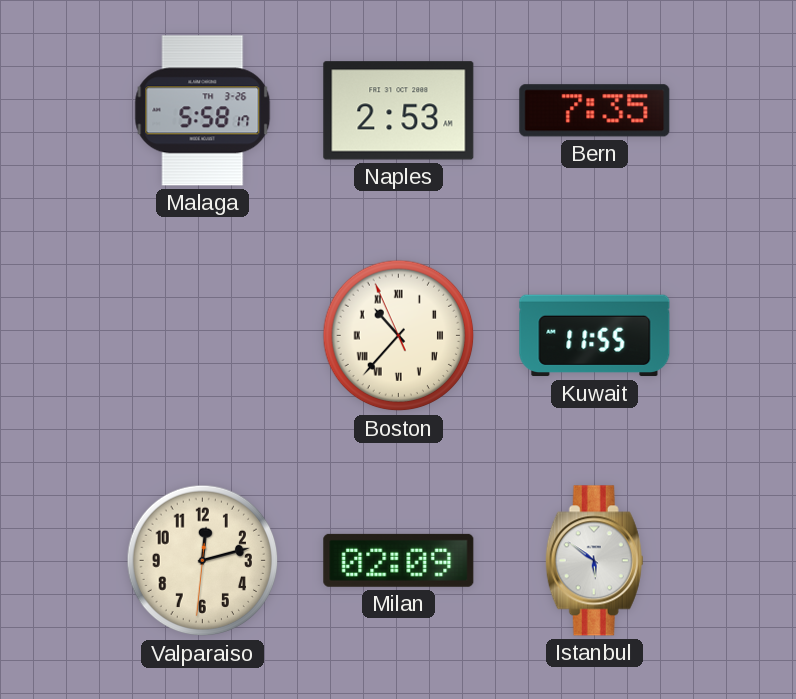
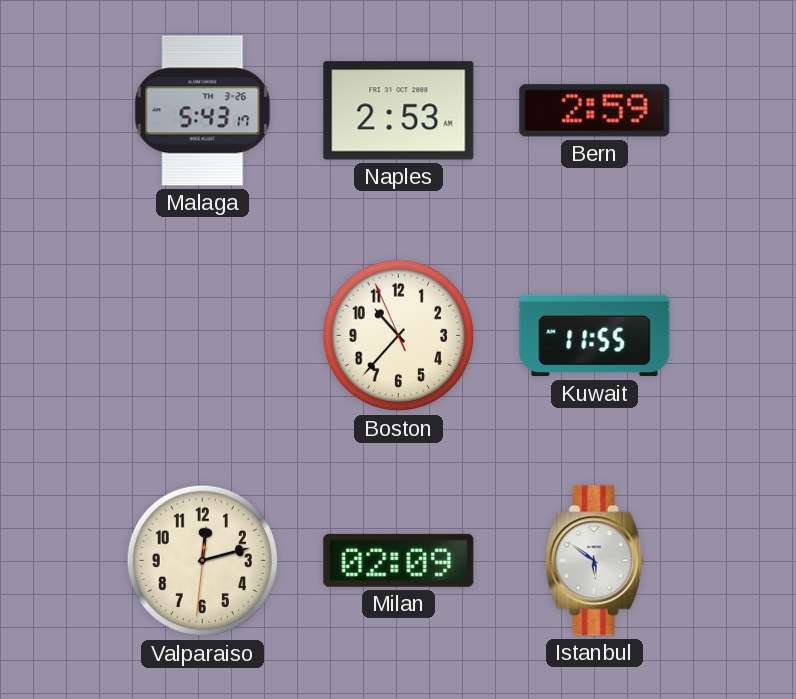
Malaga: 5:58 -> 5:43
Bern: 7:35 -> 2:59
Boston numerals: Roman -> Arabic
